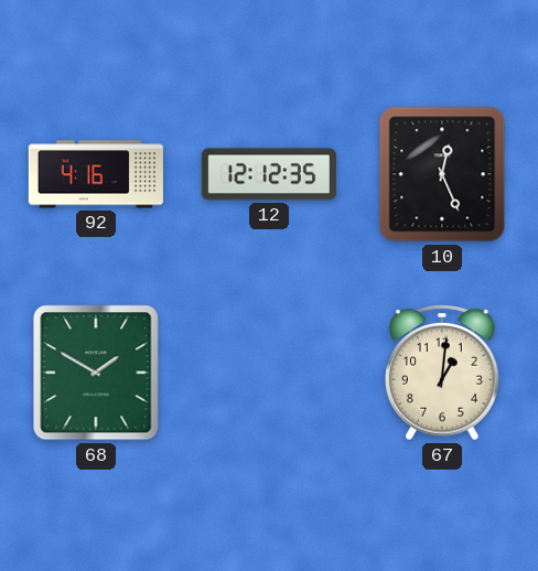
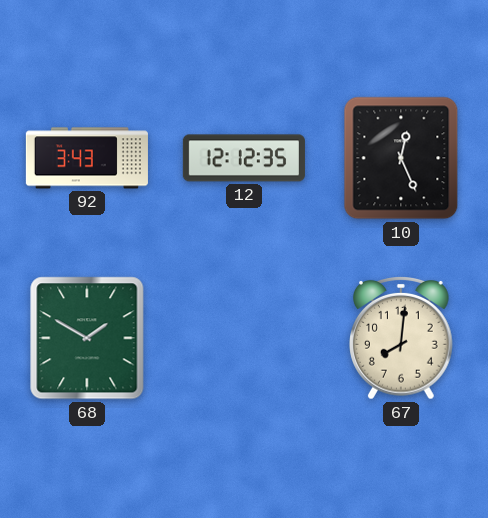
92: 4:16 -> 3:43
67: 1:01 -> 8:01
